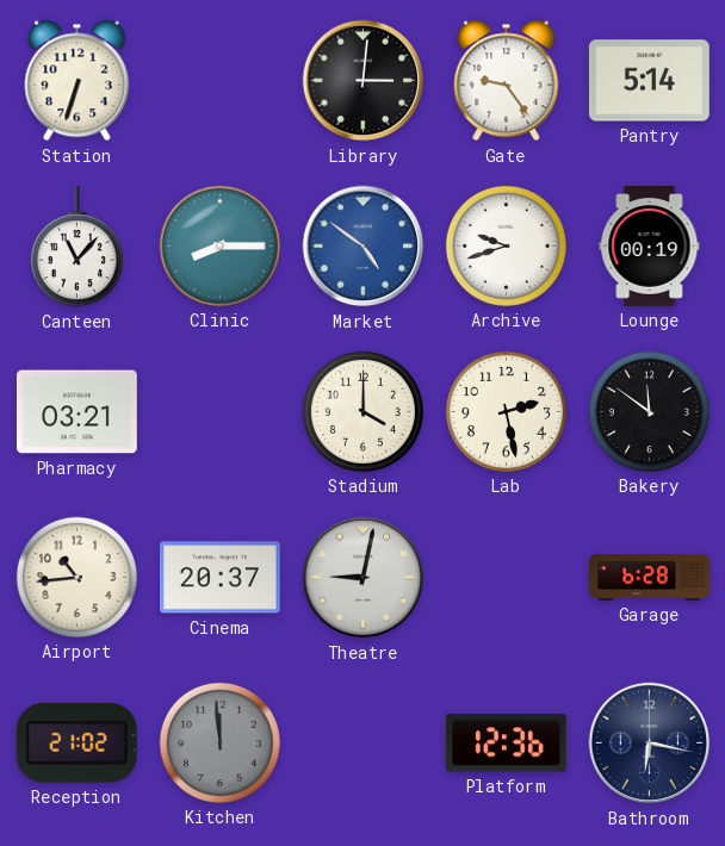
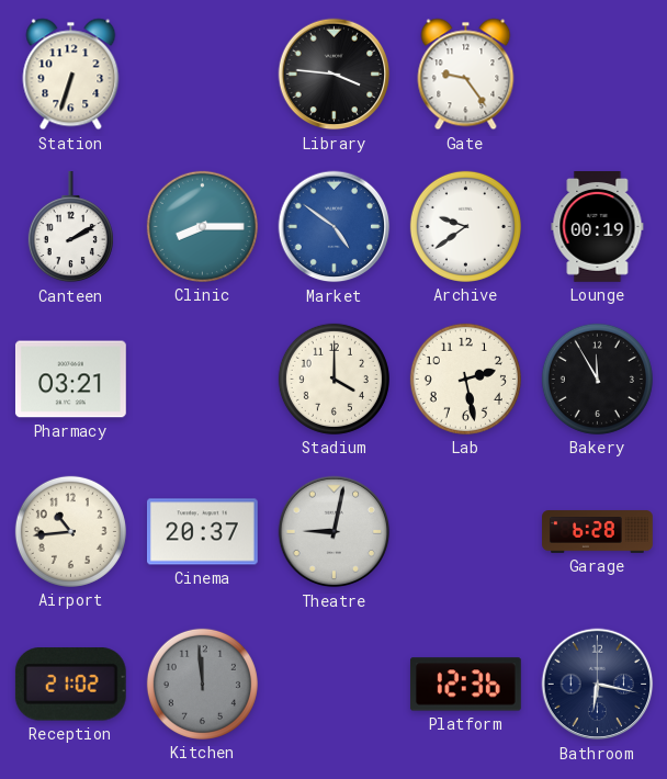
Library: 3:01 -> 3:46
Pantry: 5:14 -> none
Canteen: 11:07 -> 2:10
Archive: 9:42 -> 9:39
Bakery: 11:51 -> 11:55
